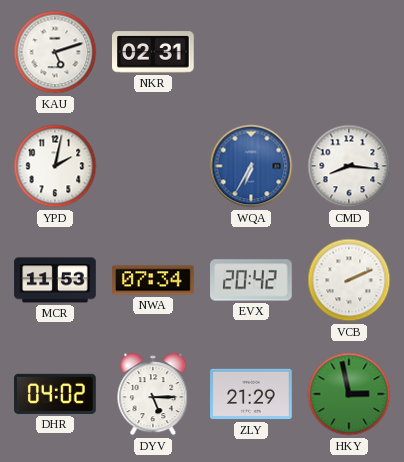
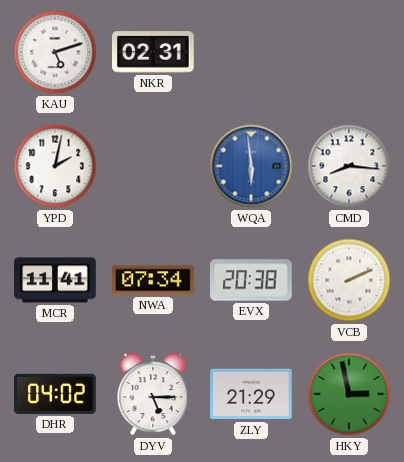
WQA: 6:35 -> 5:59
MCR: 11:53 -> 11:41
EVX: 20:42 -> 20:38
